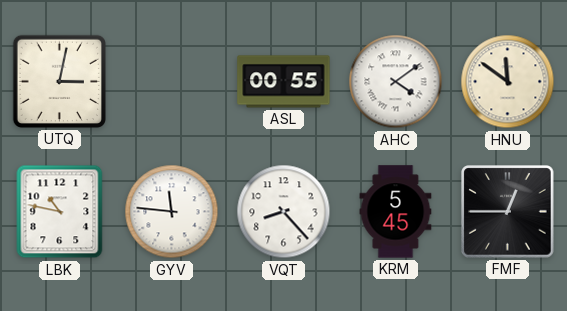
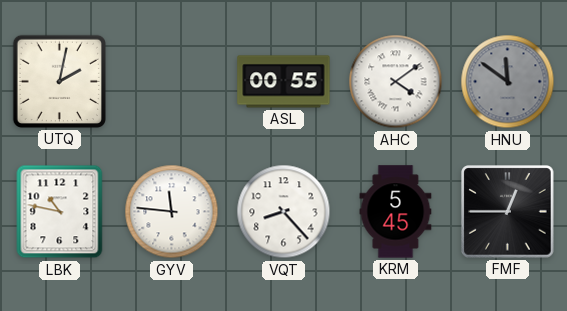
UTQ: 3:02 -> 2:02
HNU dial: cream -> grey
